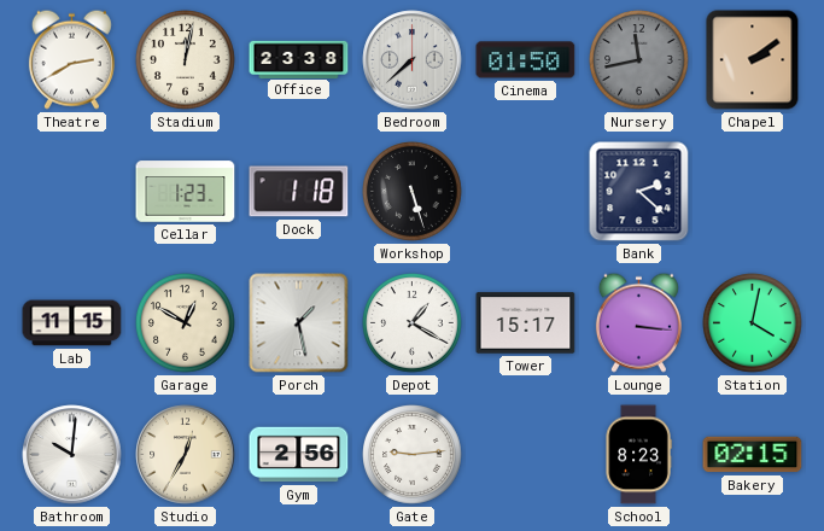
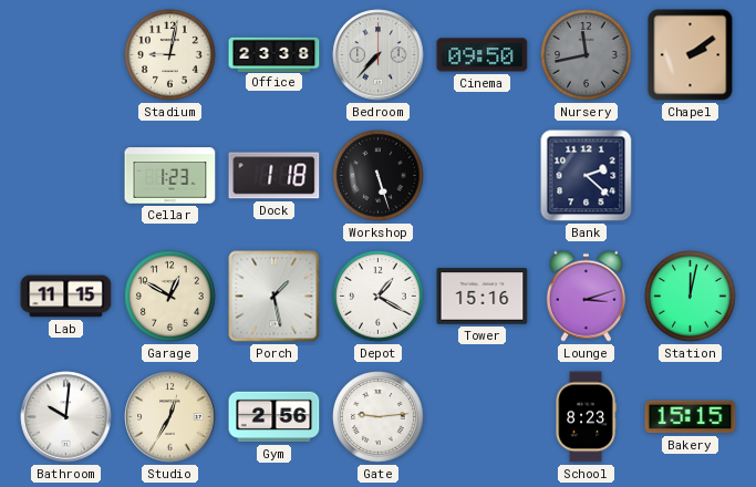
Theatre: 2:40 -> none
Stadium: 12:02 -> 9:02
Bedroom: 7:38 -> 7:37
Cinema: 01:50 -> 09:50
Tower: 15:17 -> 15:16
Lounge: 3:16 -> 3:12
Station: 4:02 -> 12:02
Bakery: 02:15 -> 15:15
